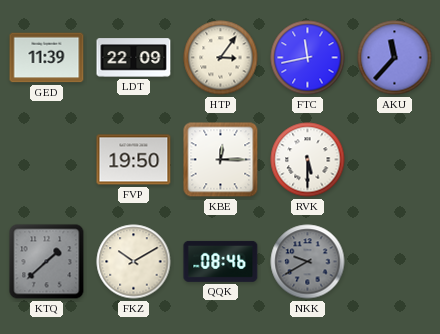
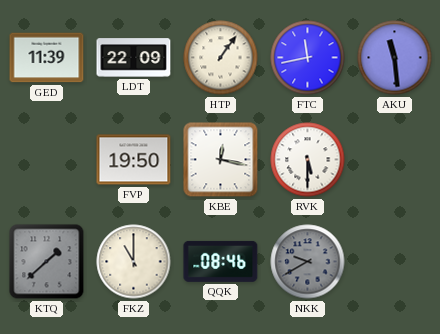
HTP: 3:06 -> 1:06
AKU: 11:37 -> 11:29
KBE: 12:15 -> 12:17
FKZ: 10:10 -> 11:00
